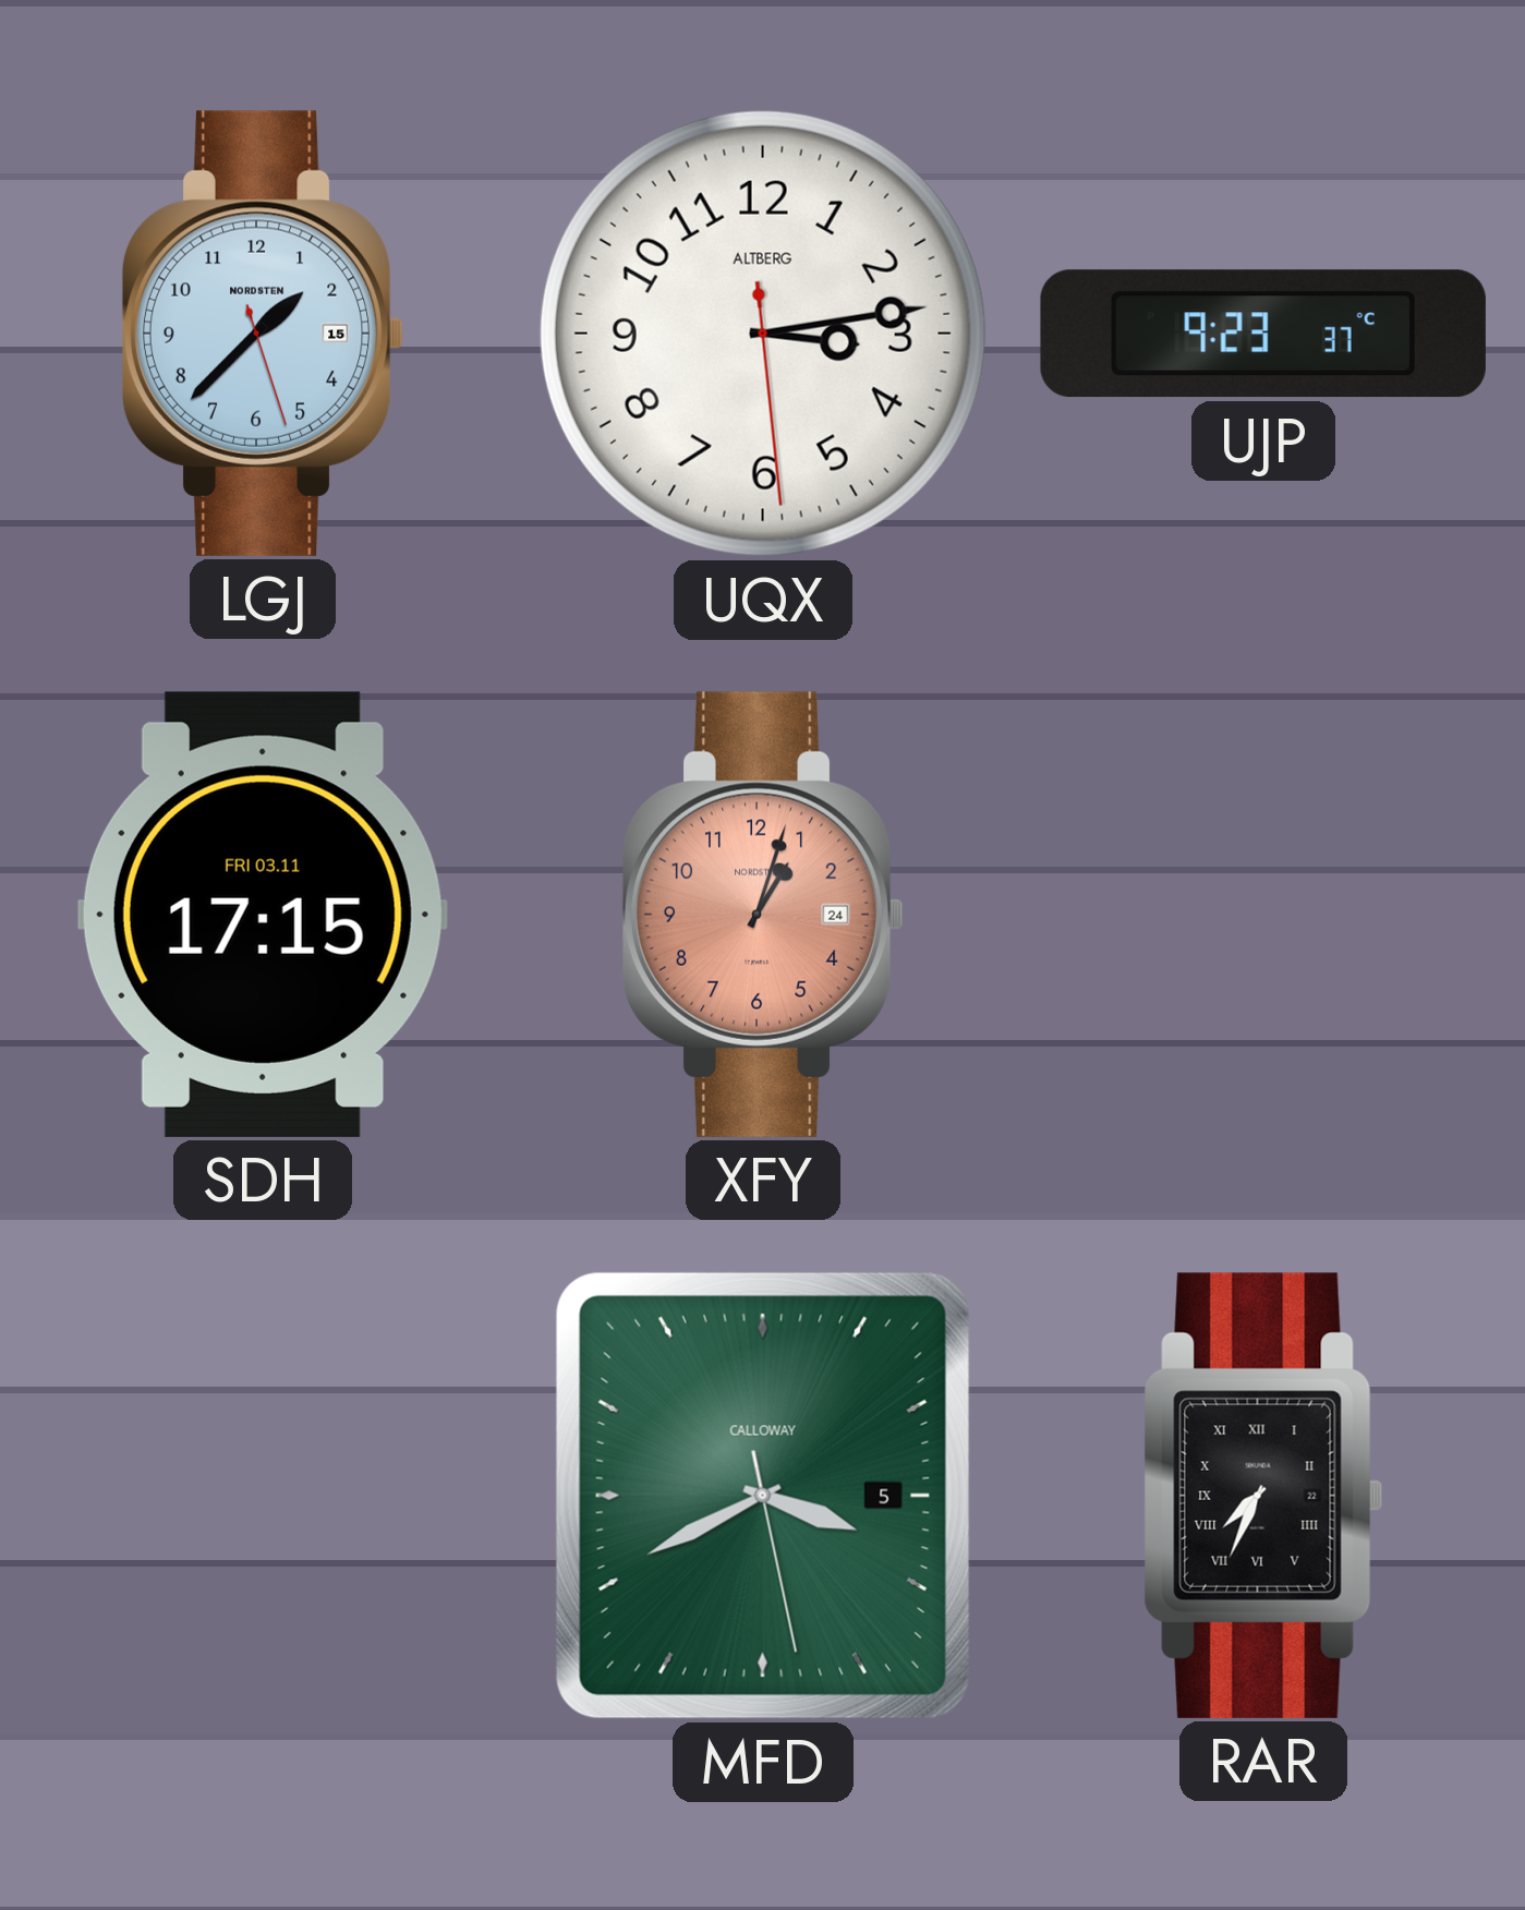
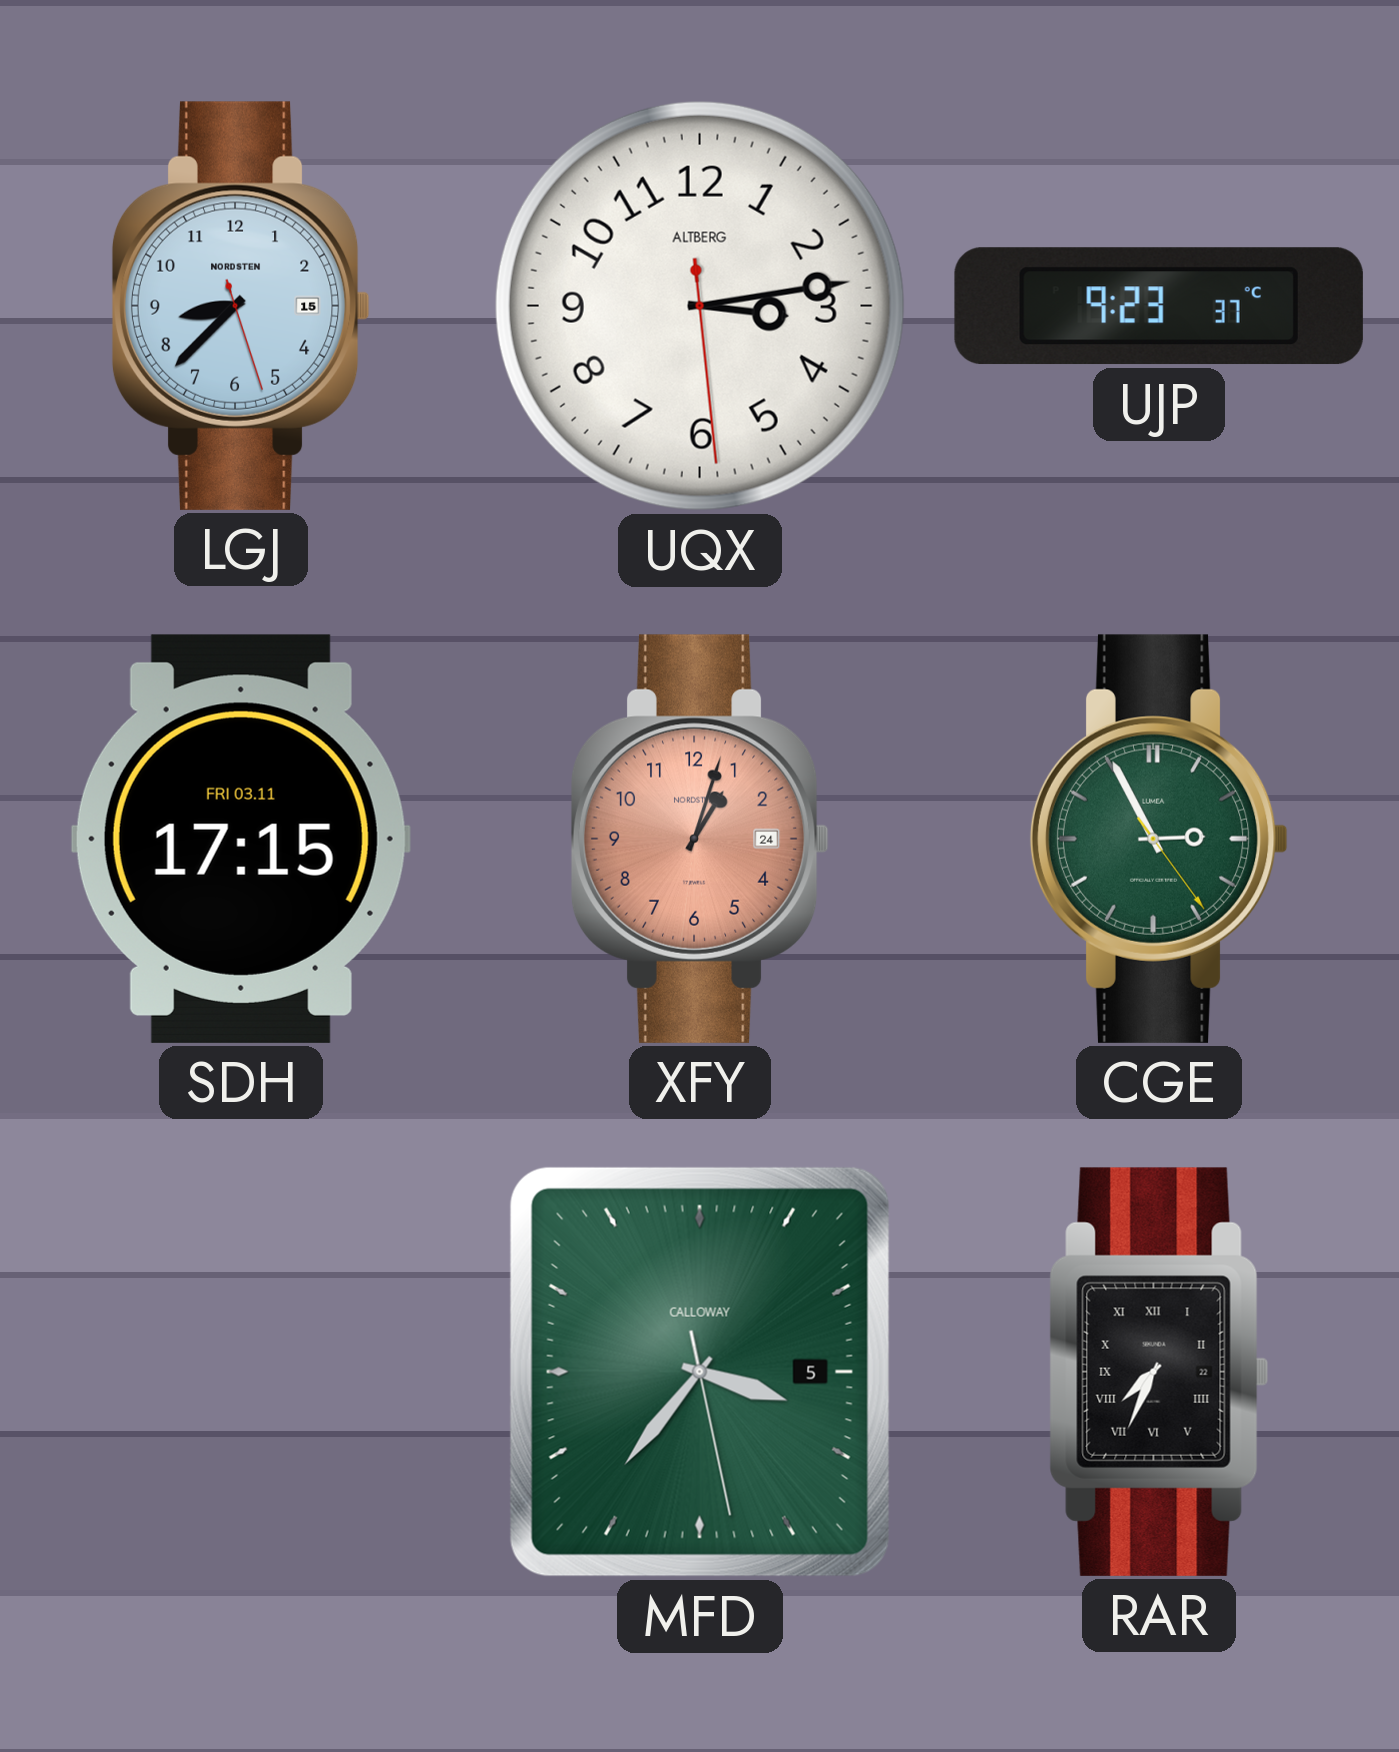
LGJ: 1:37 -> 8:37
CGE: none -> 2:55
MFD: 3:40 -> 3:36
